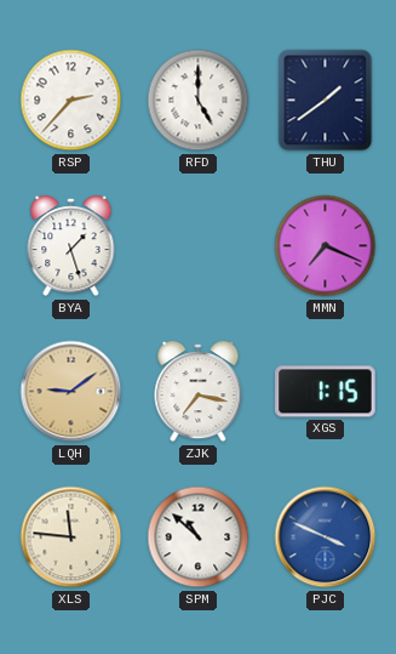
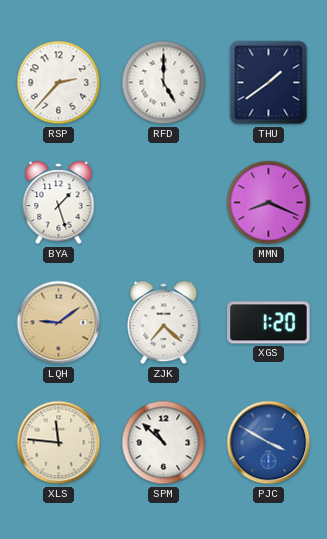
MMN: 7:19 -> 8:19
ZJK: 7:17 -> 7:22
XGS: 1:15 -> 1:20
PJC: 3:49 -> 3:50
